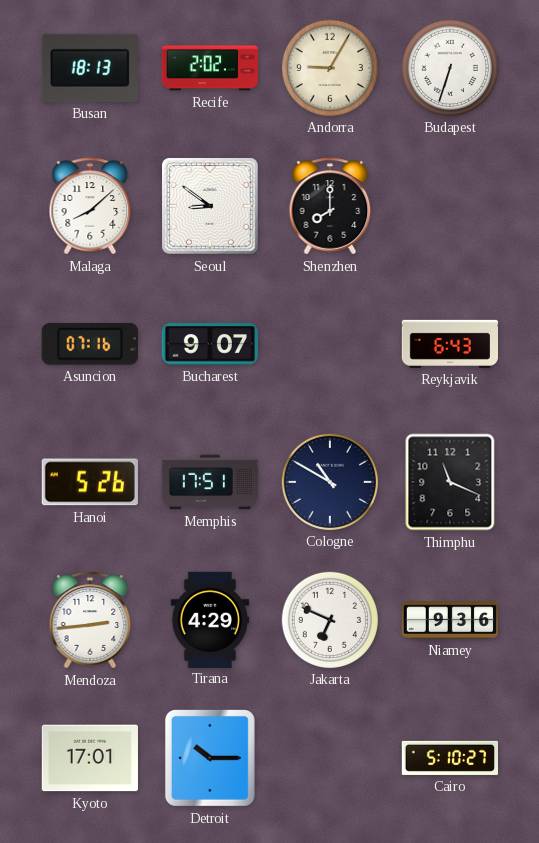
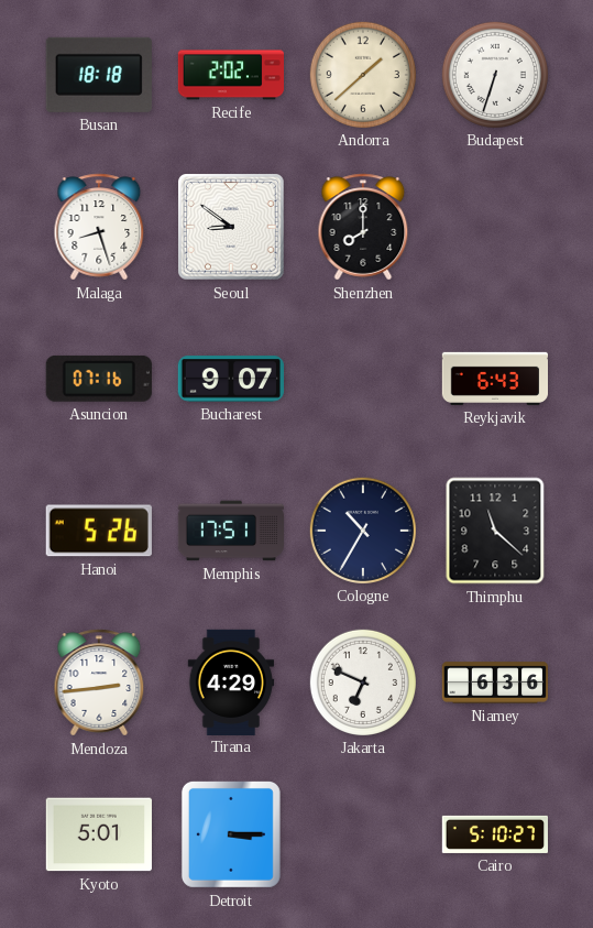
Busan: 18:13 -> 18:18
Andorra: 9:05 -> 1:38
Malaga: 8:08 -> 8:27
Cologne: 10:50 -> 10:35
Thimphu: 11:19 -> 11:22
Niamey: 9:36 -> 6:36
Kyoto: 17:01 -> 5:01
Detroit: 10:15 -> 3:15
